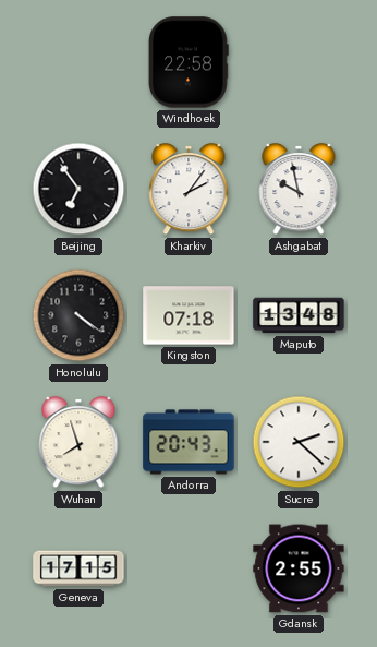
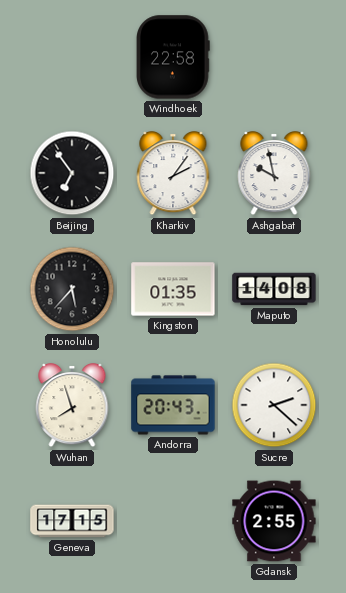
Honolulu: 4:21 -> 5:37
Kingston: 07:18 -> 01:35
Maputo: 13:48 -> 14:08
